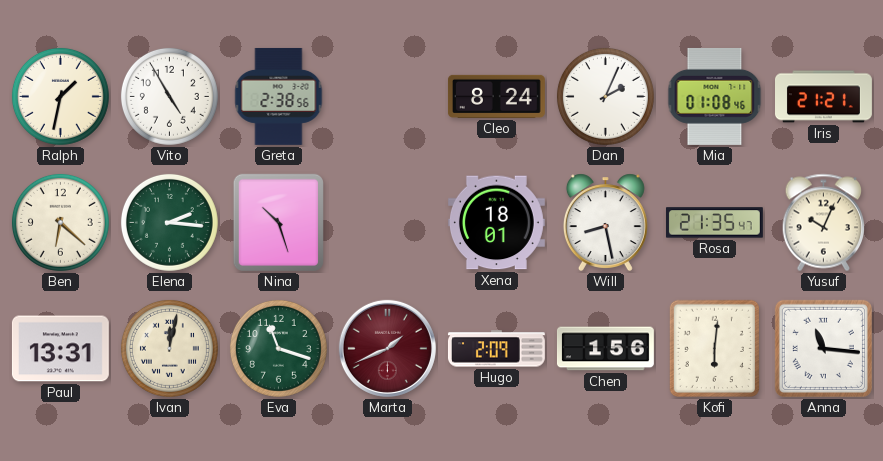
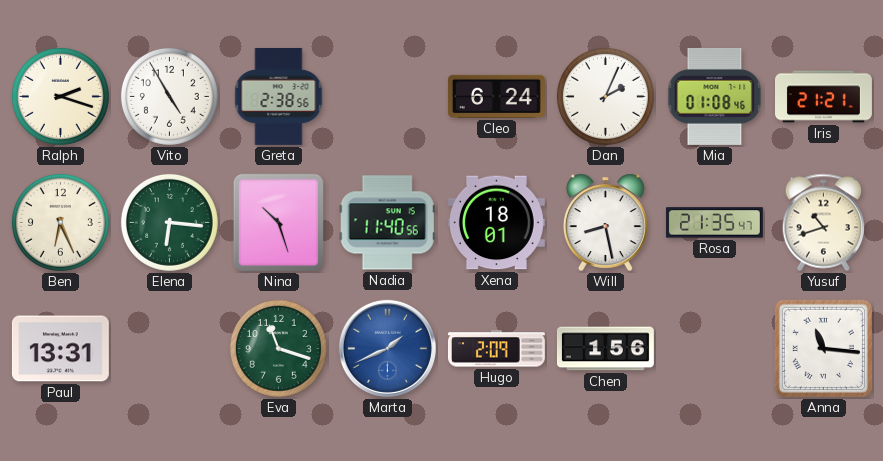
Ralph: 1:32 -> 2:18
Cleo: 8:24 -> 6:24
Ben: 6:22 -> 6:26
Elena: 2:16 -> 6:16
Nadia: none -> 11:40
Yusuf: 10:04 -> 10:42
Ivan: 12:02 -> none
Marta dial: burgundy -> blue
Kofi: 6:01 -> none
